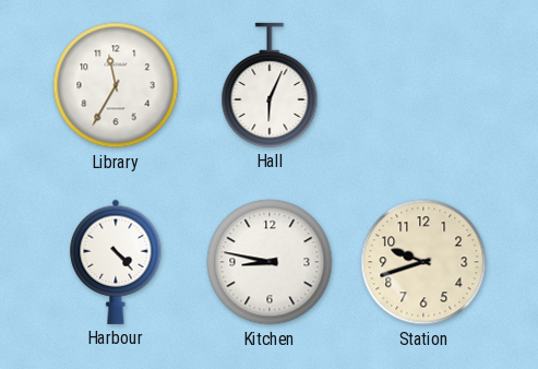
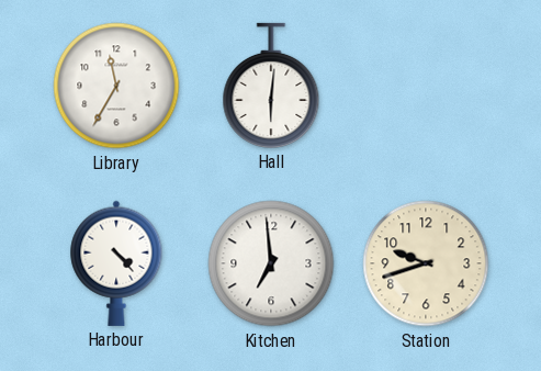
Hall: 6:04 -> 6:01
Kitchen: 8:47 -> 6:59
